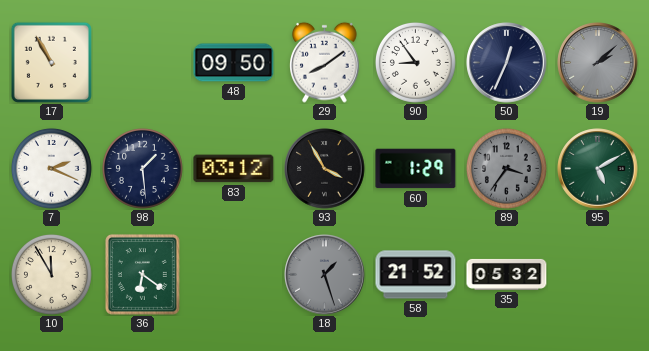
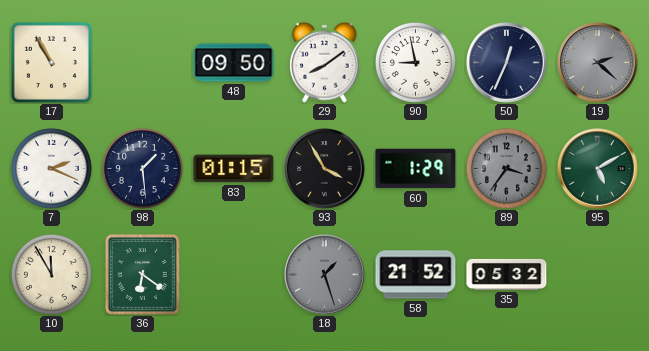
90: 8:54 -> 8:58
19: 2:08 -> 2:22
83: 03:12 -> 01:15
